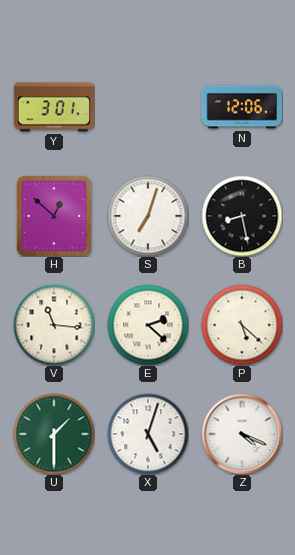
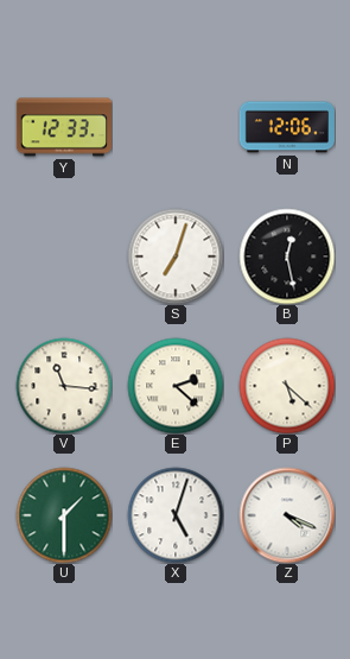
Y: 3:01 -> 12:33
H: 12:52 -> none
B: 8:28 -> 12:28
